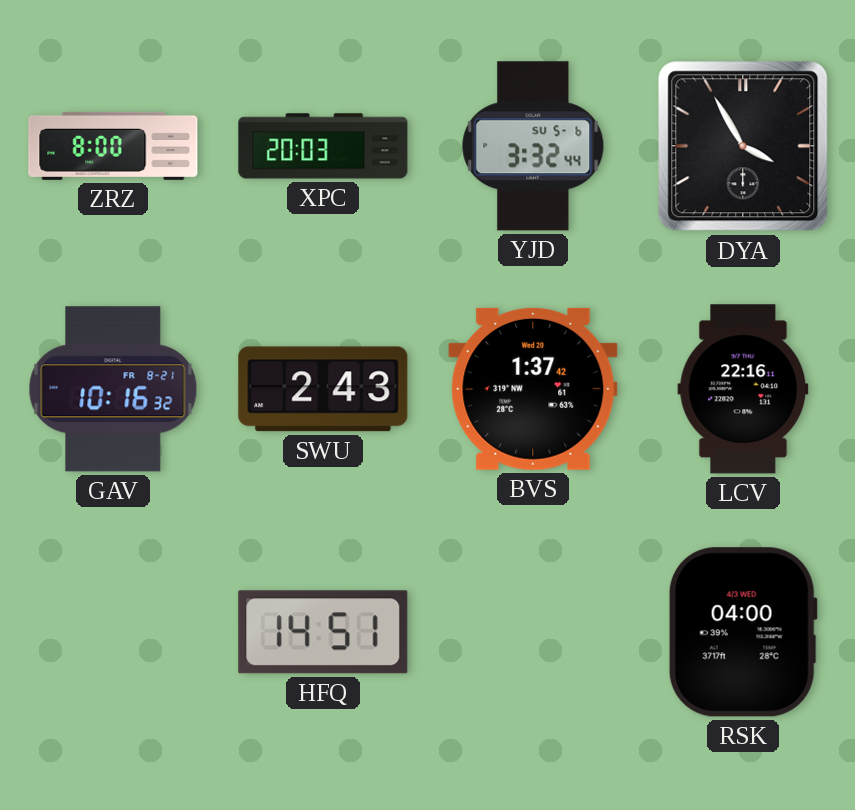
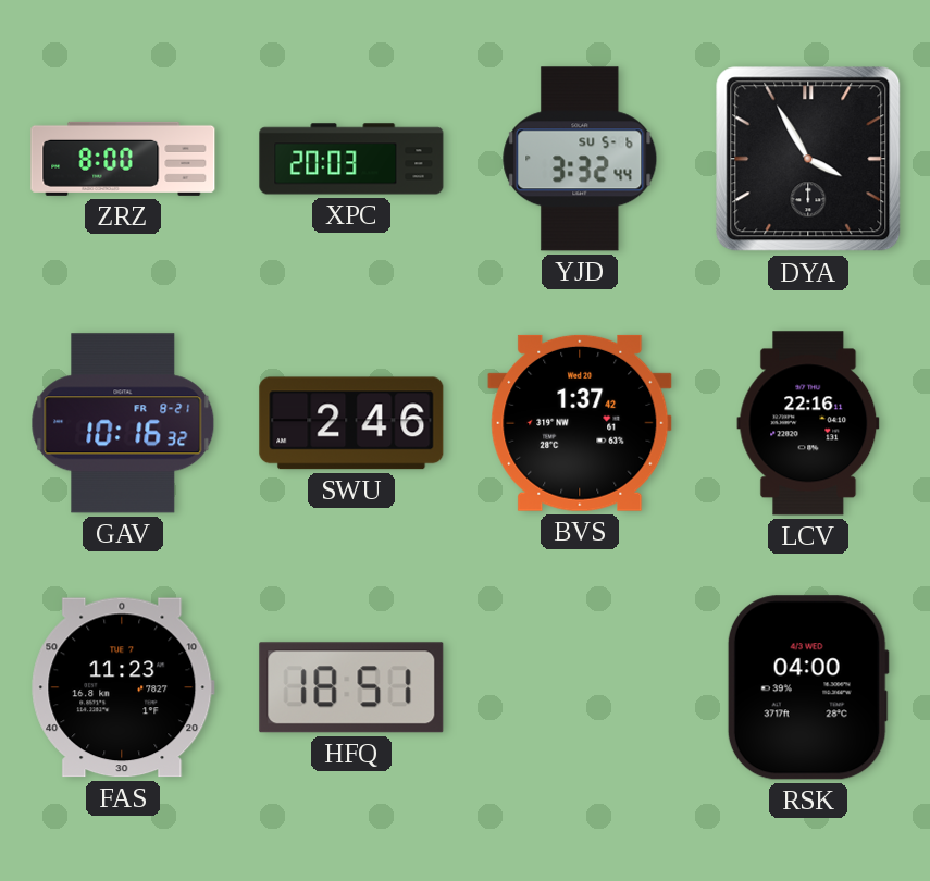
SWU: 2:43 -> 2:46
FAS: none -> 11:23
HFQ: 14:51 -> 18:51
